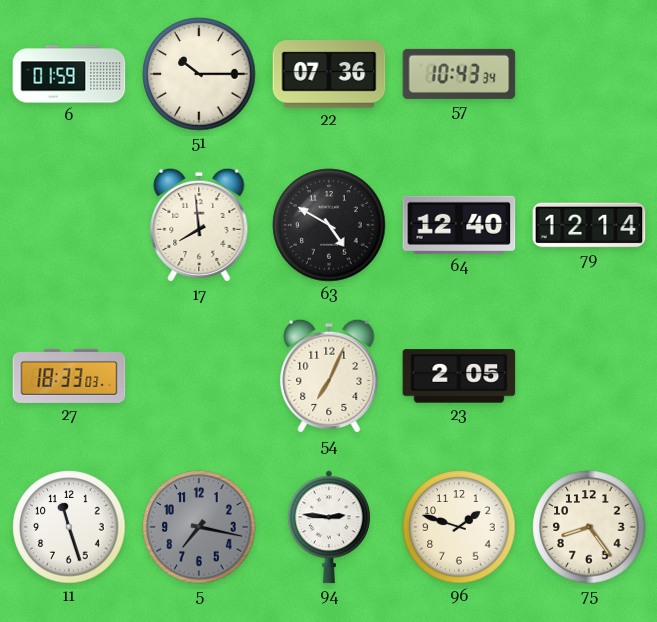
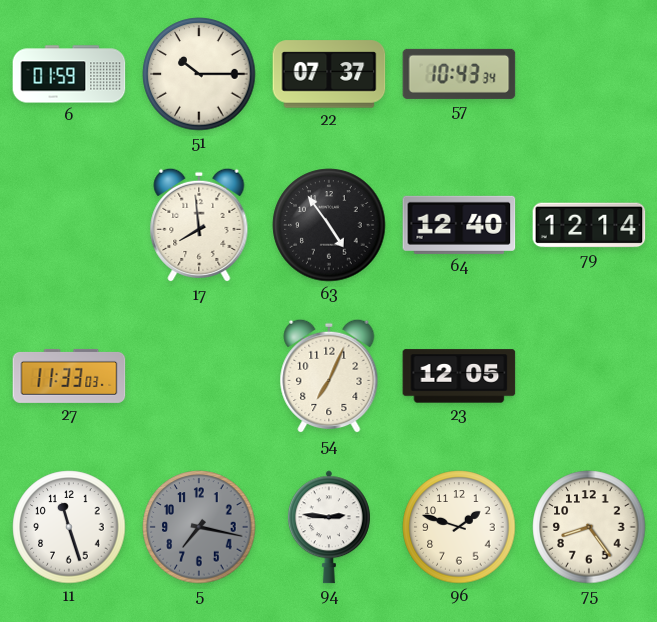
22: 07:36 -> 07:37
63: 4:50 -> 4:54
27: 18:33 -> 11:33
23: 2:05 -> 12:05
